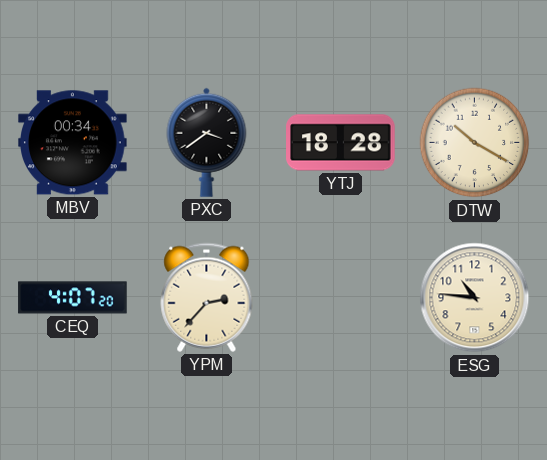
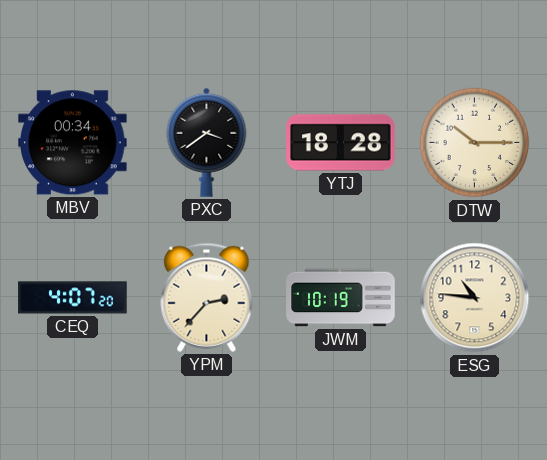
DTW: 10:20 -> 10:15
JWM: none -> 10:19
